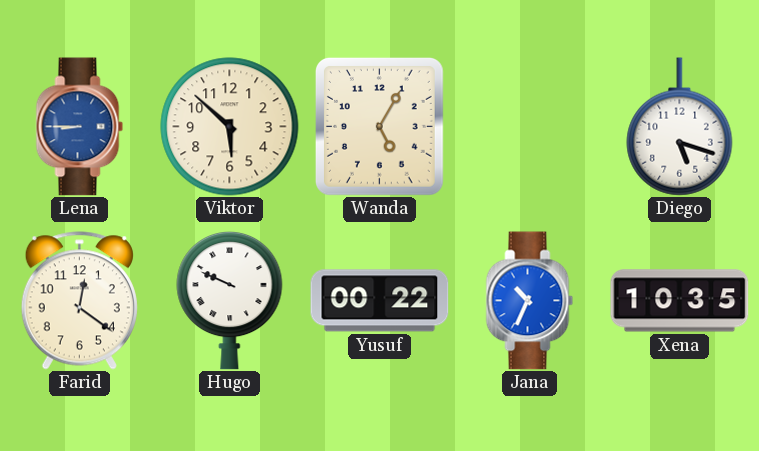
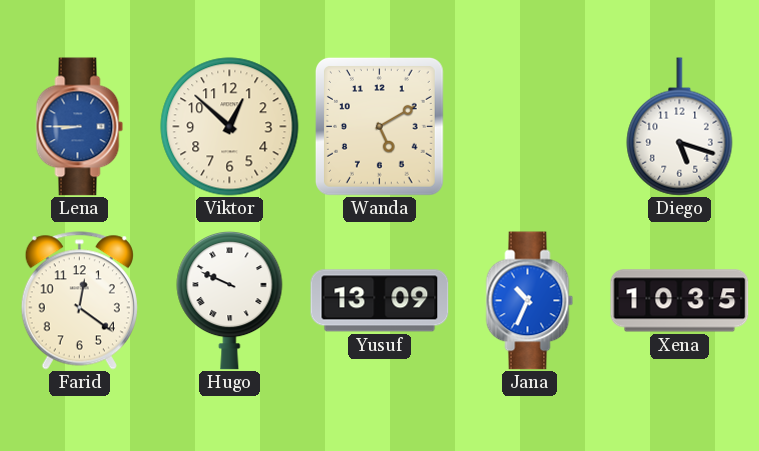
Viktor: 5:52 -> 12:52
Wanda: 5:05 -> 5:10
Yusuf: 00:22 -> 13:09
